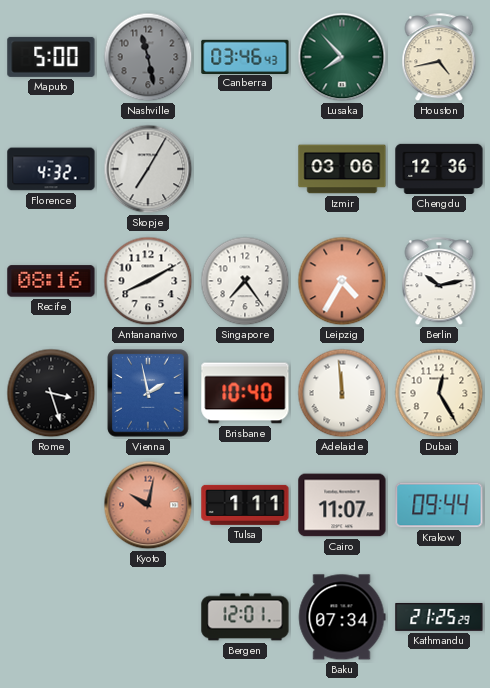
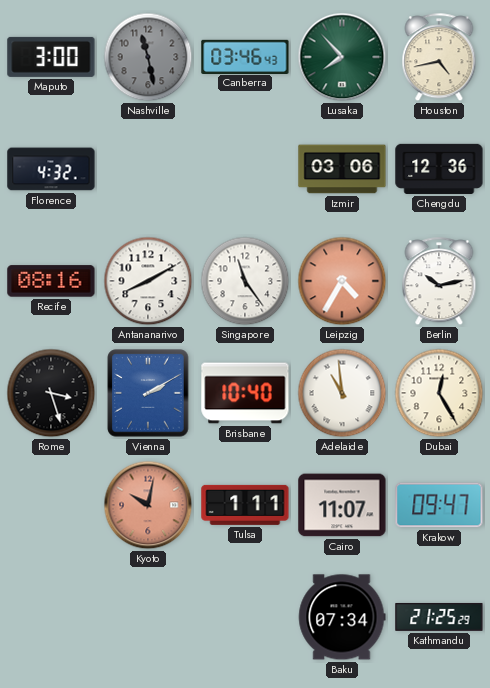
Maputo: 5:00 -> 3:00
Skopje: 7:05 -> none
Singapore: 7:24 -> 11:24
Vienna: 1:58 -> 2:10
Adelaide: 11:59 -> 10:59
Krakow: 09:44 -> 09:47
Bergen: 12:01 -> none
